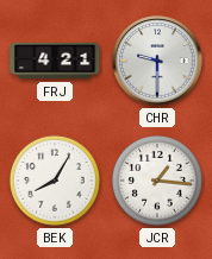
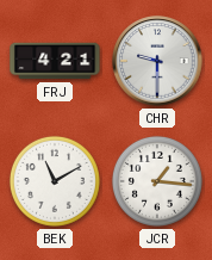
BEK: 8:05 -> 11:10
